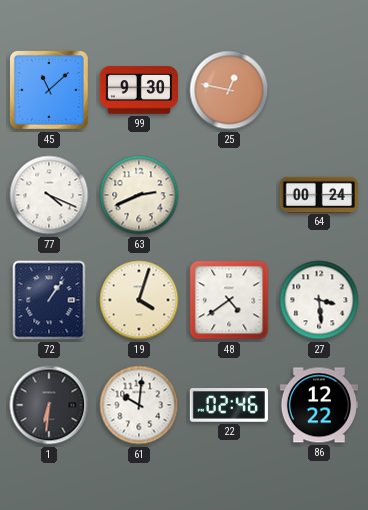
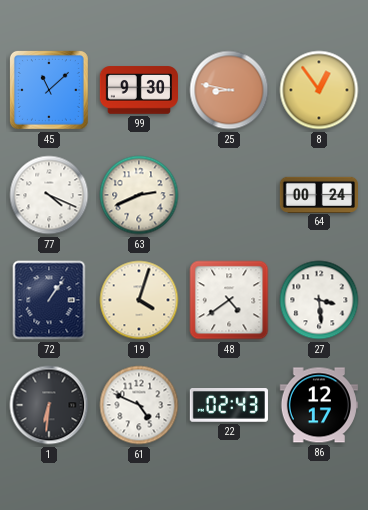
25: 12:47 -> 8:47
8: none -> 12:54
61: 10:01 -> 4:49
22: 02:46 -> 02:43
86: 12:22 -> 12:17
